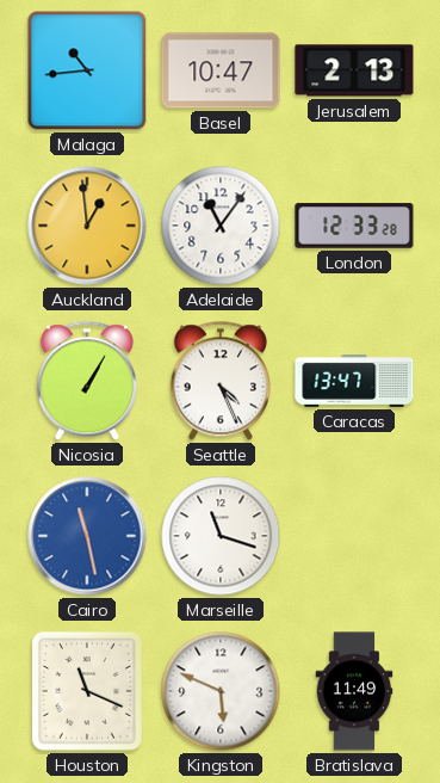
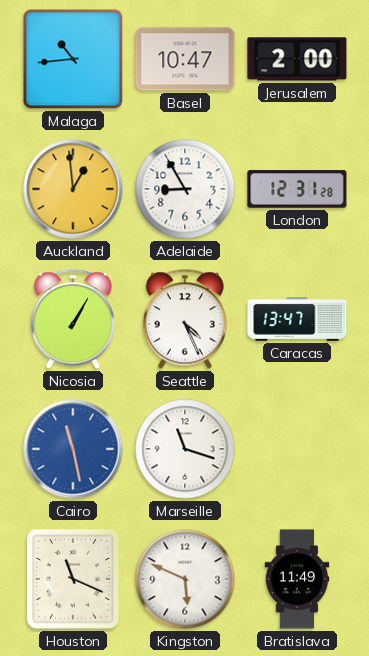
Jerusalem: 2:13 -> 2:00
Adelaide: 11:06 -> 8:55
London: 12:33 -> 12:31
